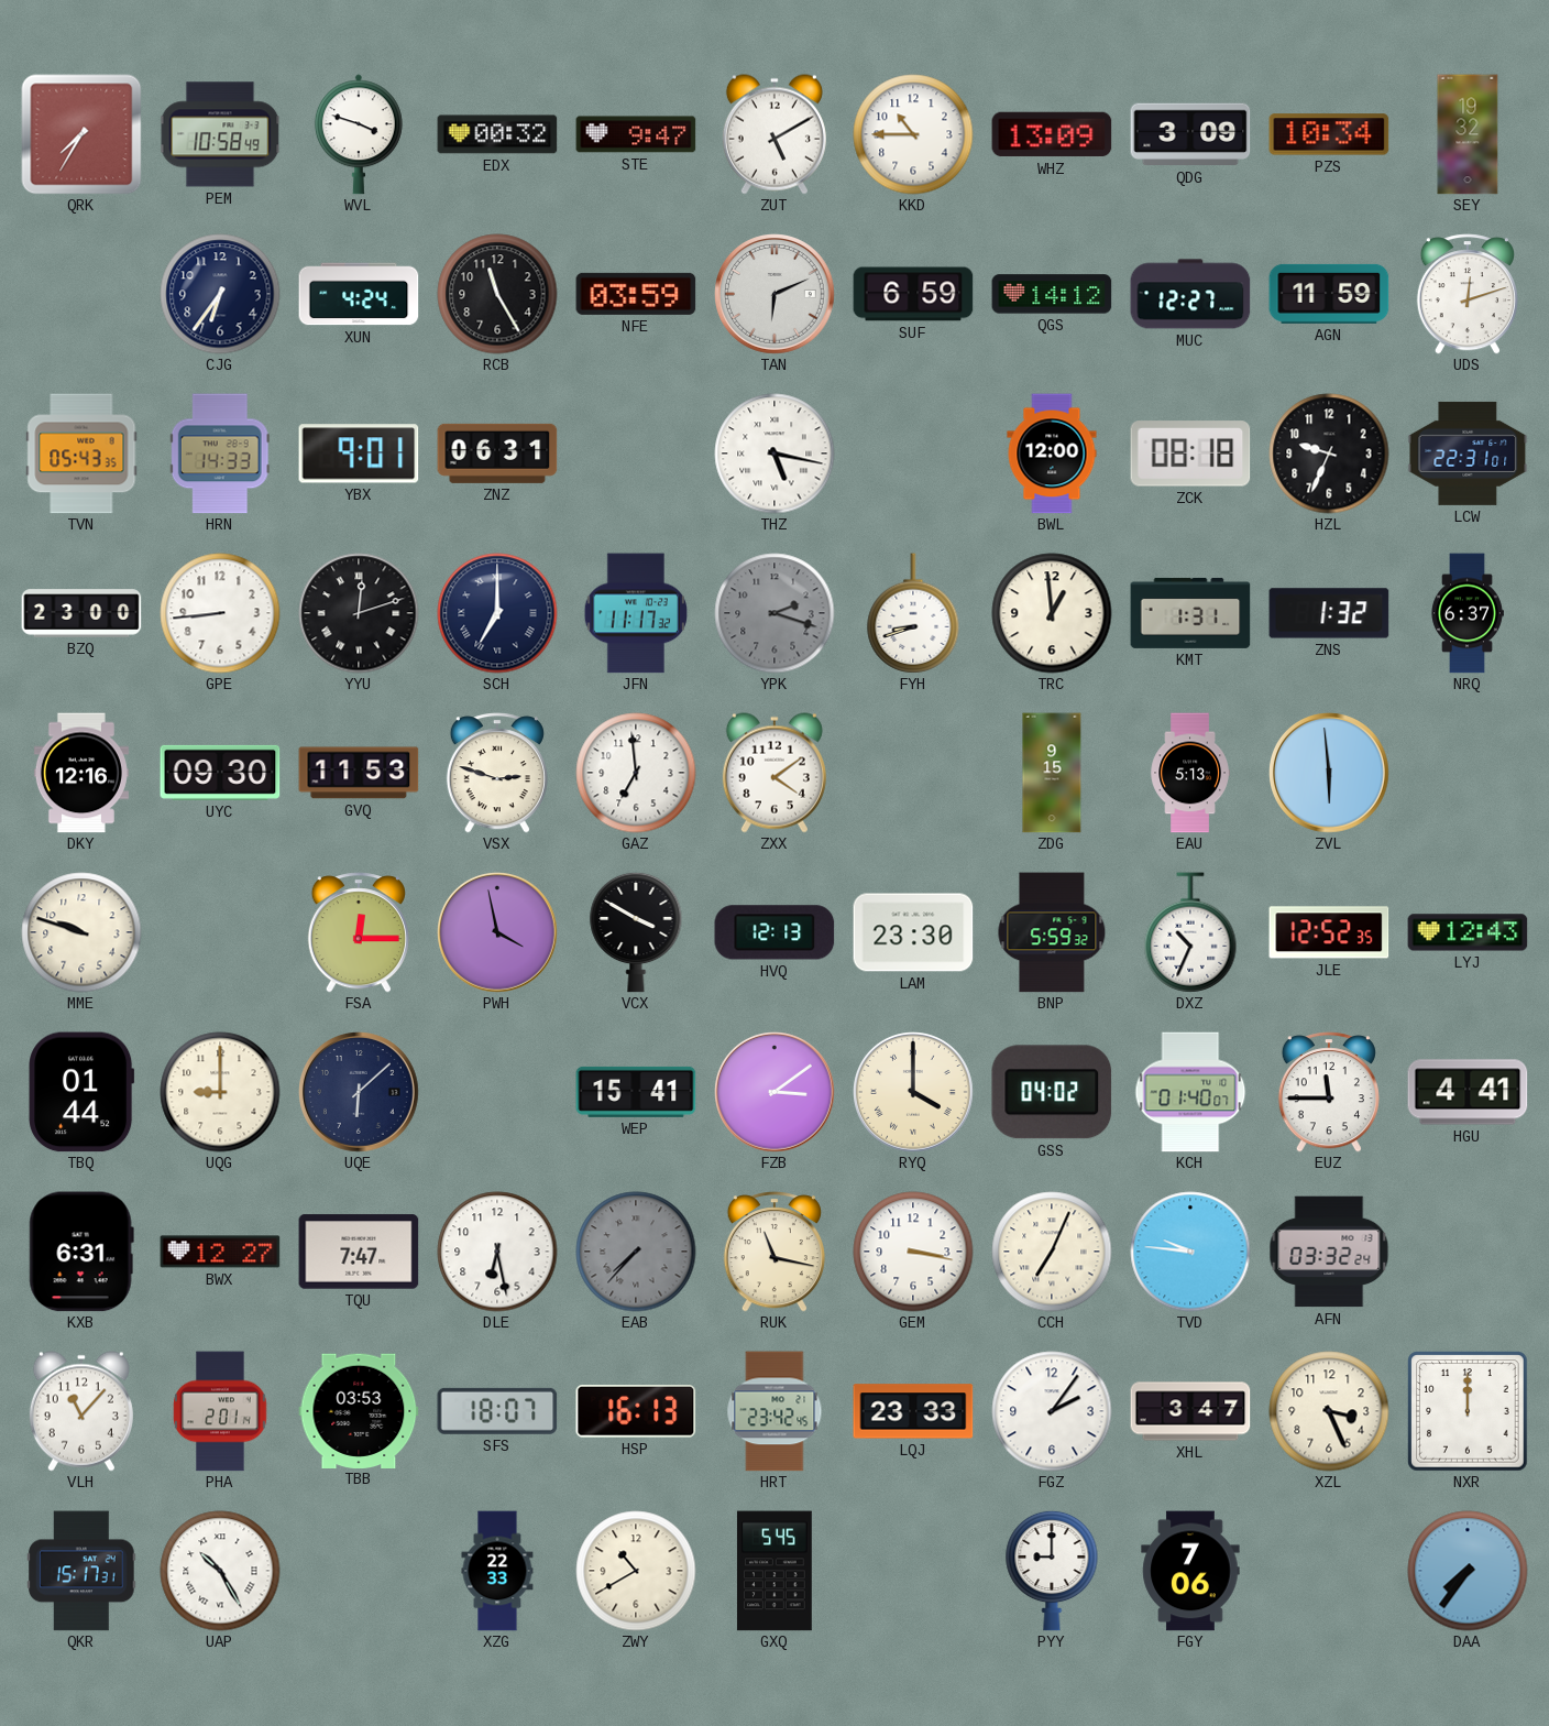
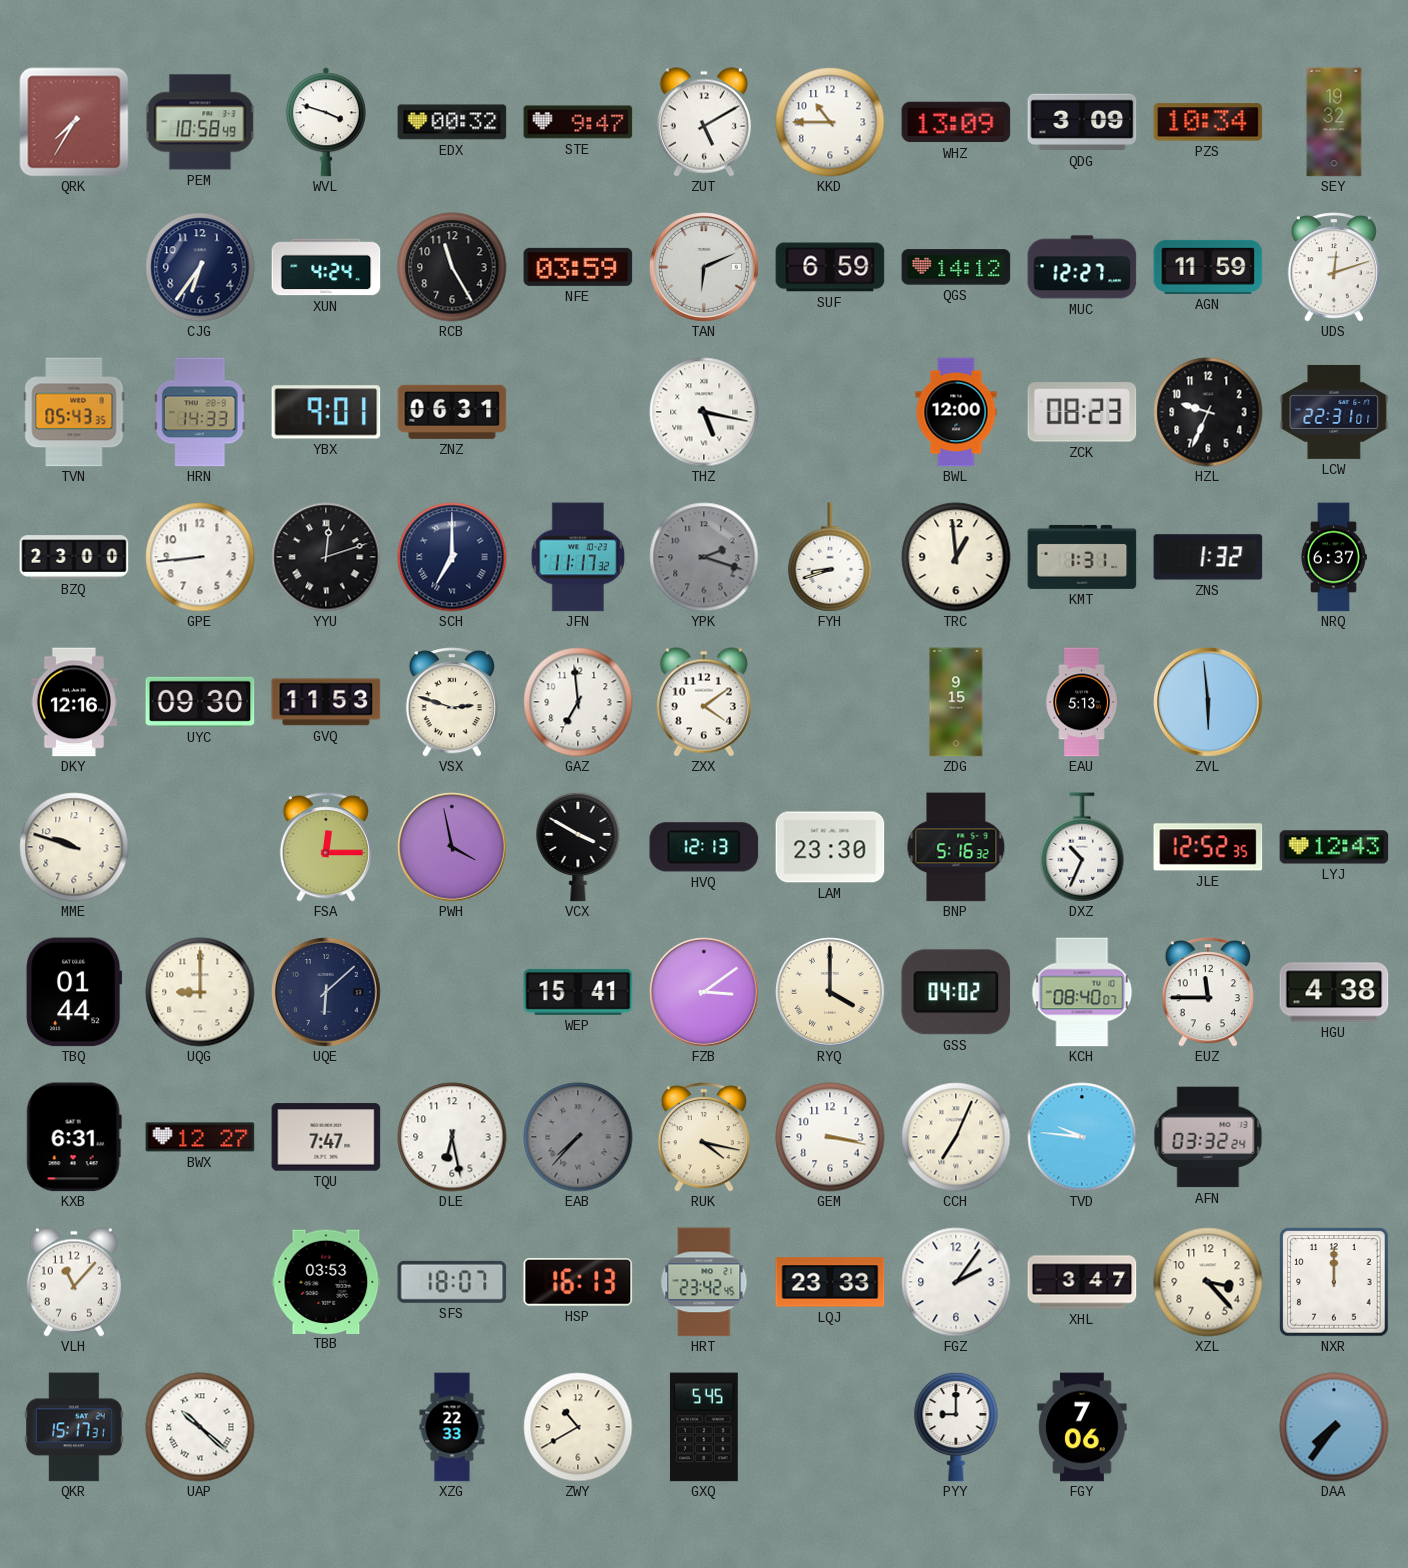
ZCK: 08:18 -> 08:23
BNP: 5:59 -> 5:16
KCH: 01:40 -> 08:40
HGU: 4:41 -> 4:38
RUK: 11:17 -> 4:17
PHA: 2:01 -> none
XZL: 3:26 -> 3:23
UAP: 10:25 -> 10:22
